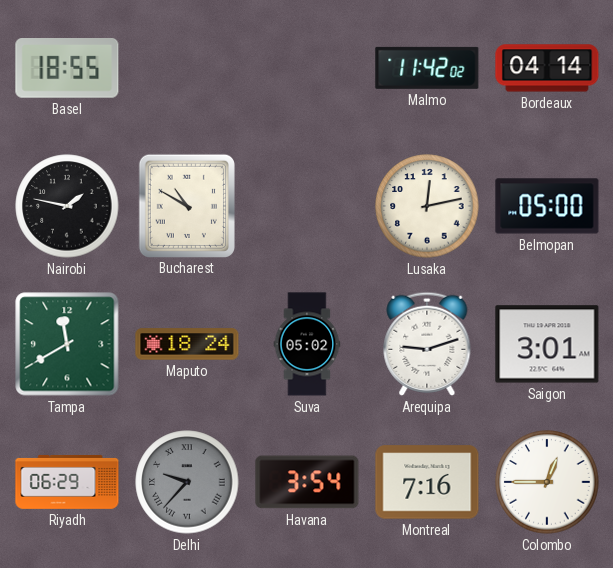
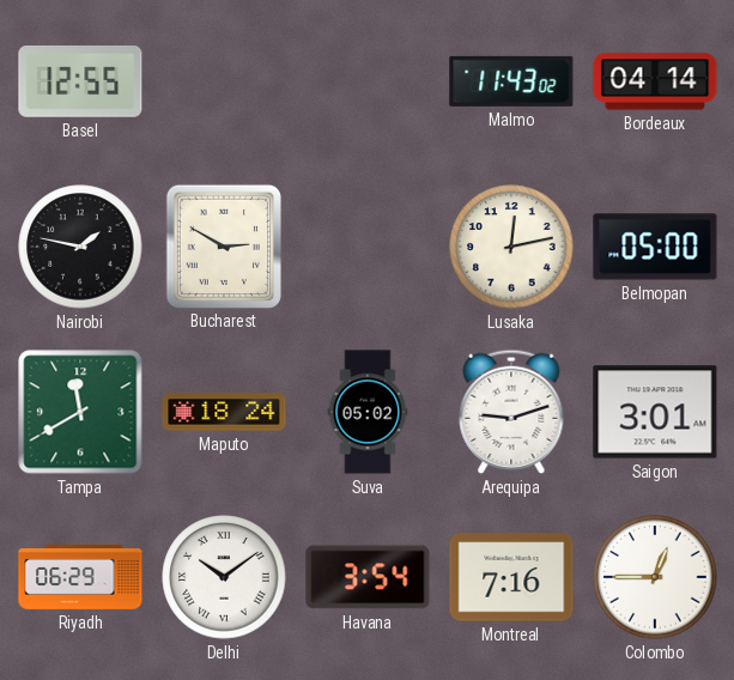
Basel: 18:55 -> 12:55
Malmo: 11:42 -> 11:43
Bucharest: 10:50 -> 2:50
Delhi: 9:37 -> 10:09
Delhi dial: grey -> white
